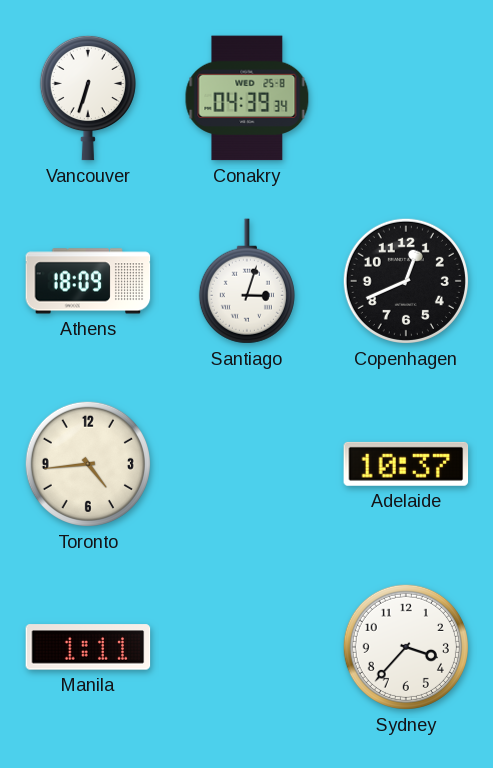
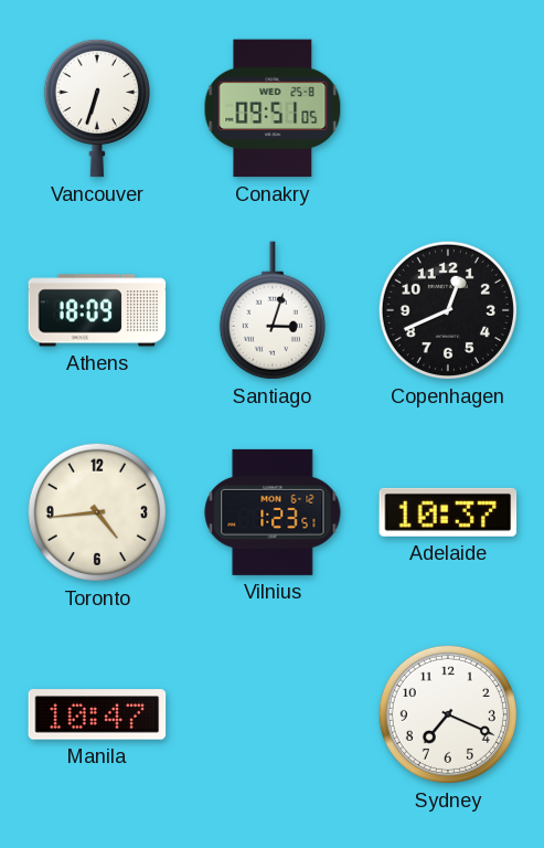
Conakry: 04:39 -> 09:51
Vilnius: none -> 1:23
Manila: 1:11 -> 10:47
Sydney: 3:37 -> 7:19
